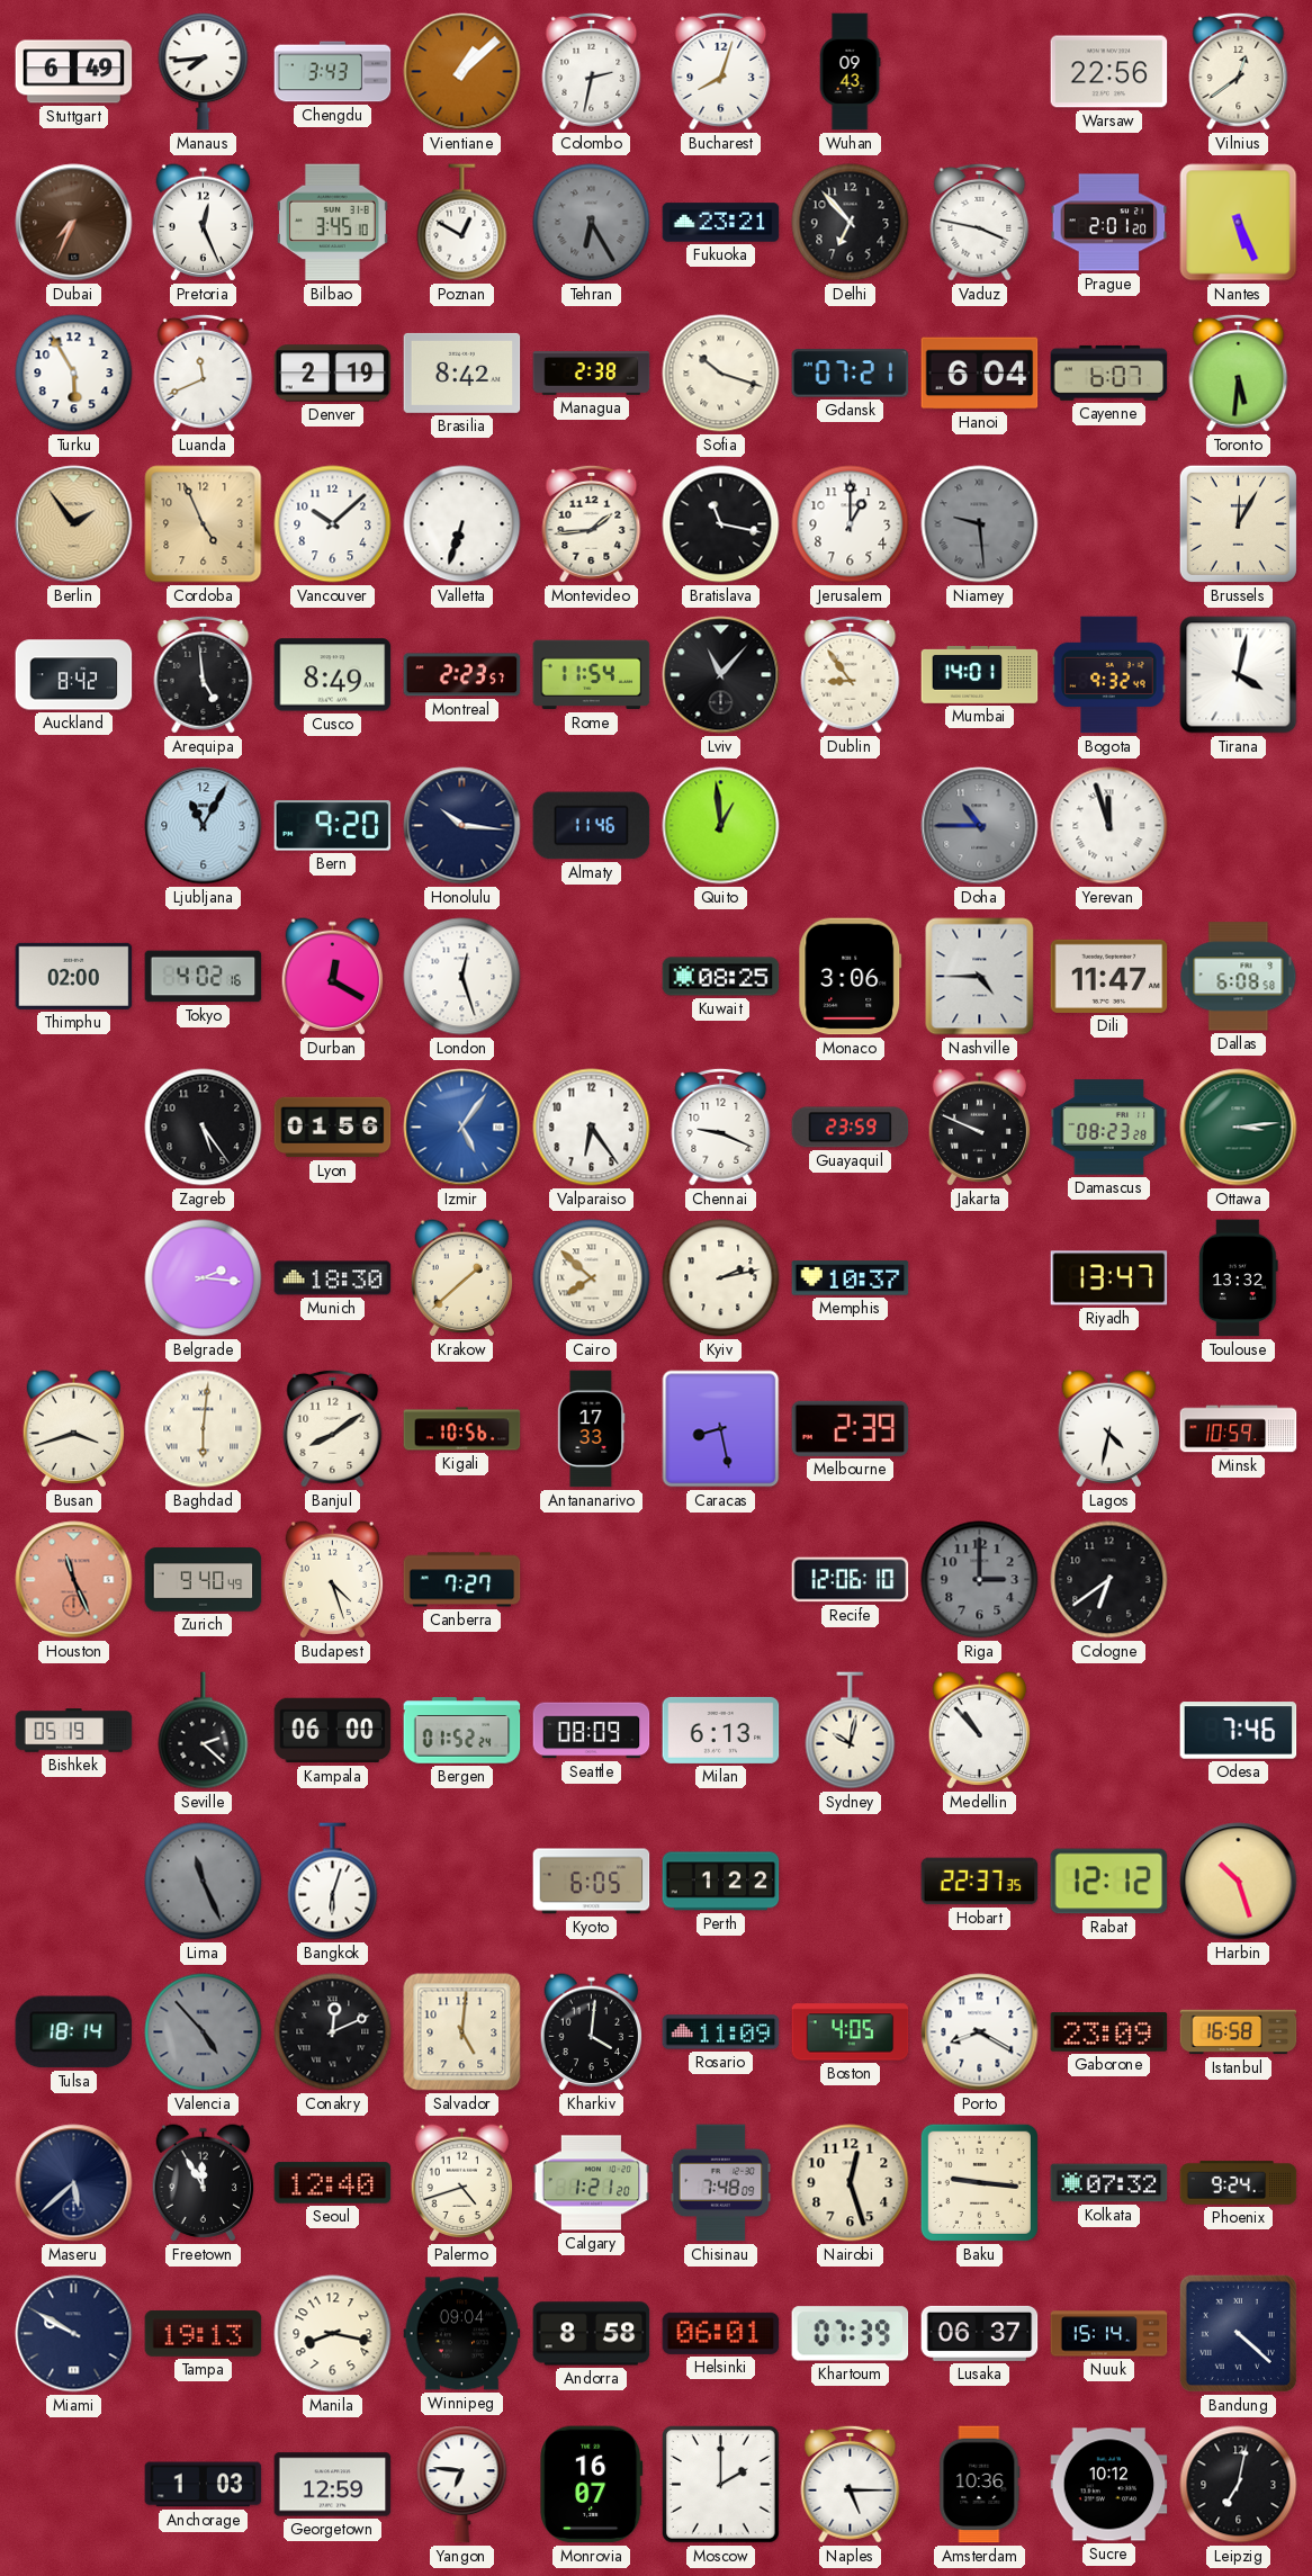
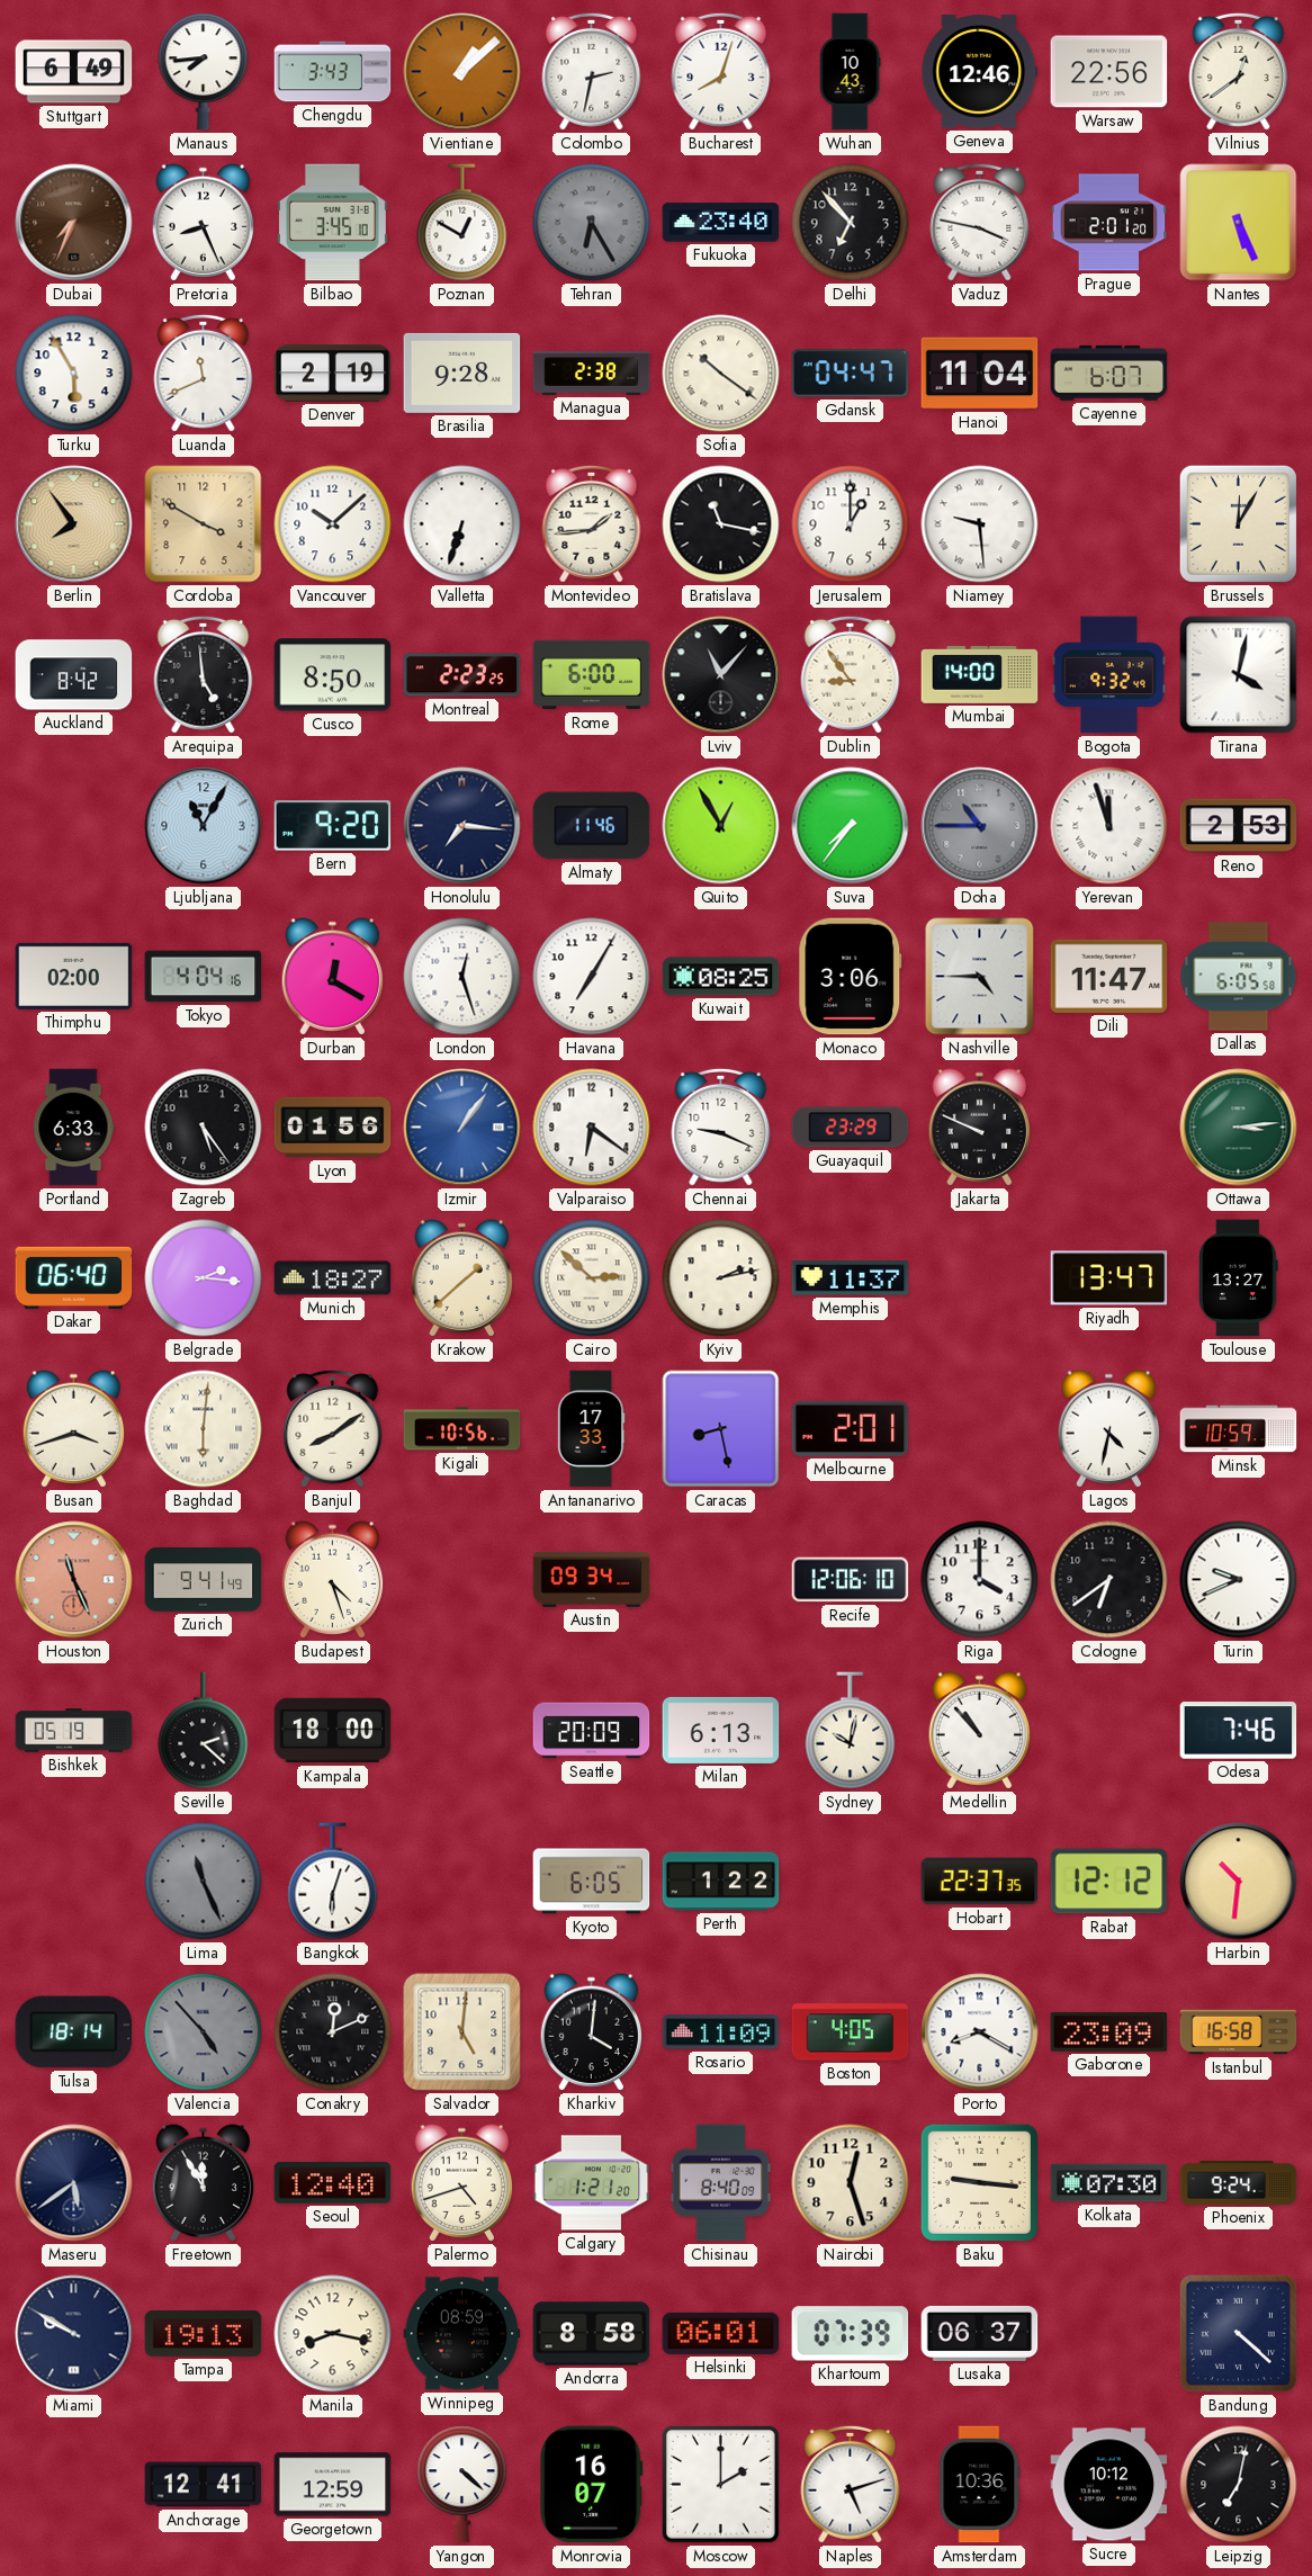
Wuhan: 09:43 -> 10:43
Geneva: none -> 12:46
Pretoria: 12:26 -> 8:26
Fukuoka: 23:21 -> 23:40
Brasilia: 8:42 -> 9:28
Sofia: 10:18 -> 10:21
Gdansk: 07:21 -> 04:47
Hanoi: 6:04 -> 11:04
Toronto: 5:31 -> none
Berlin: 1:54 -> 7:54
Cordoba: 4:56 -> 3:50
Niamey dial: grey -> white
Cusco: 8:49 -> 8:50
Montreal: 2:23:57 -> 2:23:25
Rome: 11:54 -> 6:00
Mumbai: 14:01 -> 14:00
Honolulu: 10:16 -> 7:16
Quito: 12:59 -> 12:55
Suva: none -> 7:36
Reno: none -> 2:53
Tokyo: 4:02 -> 4:04
Havana: none -> 7:05
Dallas: 6:08 -> 6:05
Portland: none -> 6:33
Izmir: 5:06 -> 1:06
Valparaiso: 6:24 -> 6:21
Guayaquil: 23:59 -> 23:29
Damascus: 08:23 -> none
Dakar: none -> 06:40
Munich: 18:30 -> 18:27
Cairo: 7:52 -> 2:52
Memphis: 10:37 -> 11:37
Toulouse: 13:32 -> 13:27
Melbourne: 2:39 -> 2:01
Zurich: 9:40 -> 9:41
Canberra: 7:27 -> none
Austin: none -> 09:34
Riga: 3:00 -> 4:00
Riga dial: grey -> white
Turin: none -> 9:41
Kampala: 06:00 -> 18:00
Bergen: 01:52 -> none
Seattle: 08:09 -> 20:09
Harbin: 10:27 -> 10:31
Maseru: 5:38 -> 5:39
Chisinau: 7:48 -> 8:40
Kolkata: 07:32 -> 07:30
Winnipeg: 09:04 -> 08:59
Nuuk: 15:14 -> none
Anchorage: 1:03 -> 12:41
Yangon: 6:46 -> 4:22
Naples: 5:15 -> 5:12
